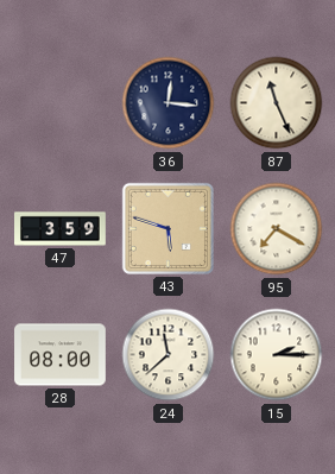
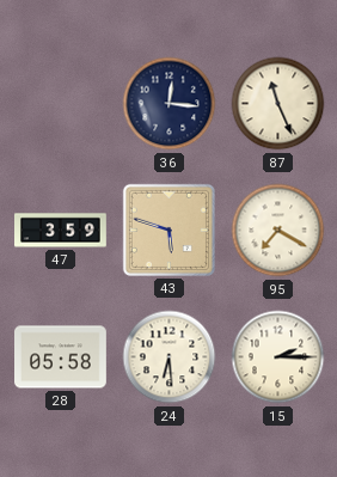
28: 08:00 -> 05:58
24: 11:38 -> 6:29
